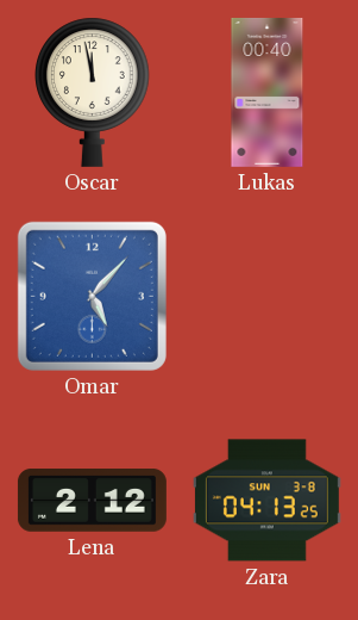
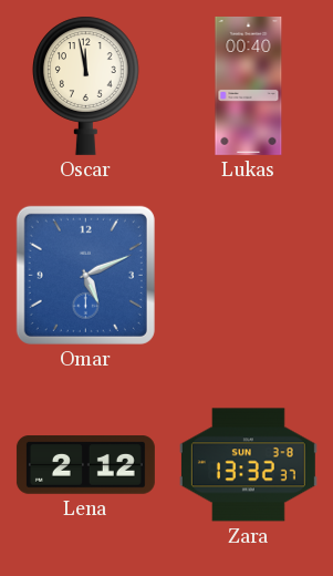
Omar: 5:07 -> 5:11
Zara: 04:13 -> 13:32
